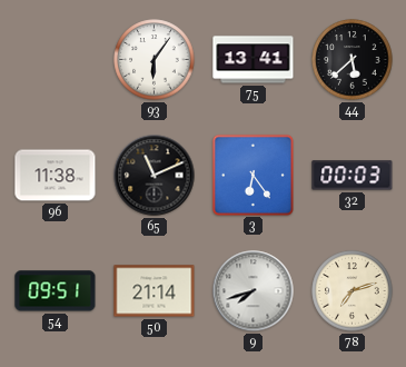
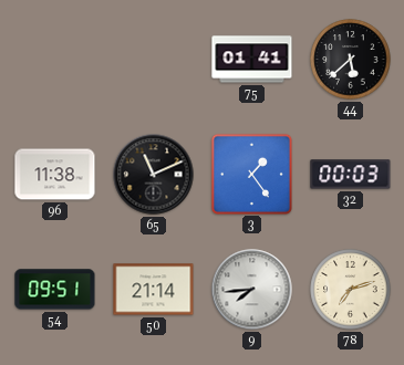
93: 6:06 -> none
75: 13:41 -> 01:41
3: 6:24 -> 1:24
9: 7:42 -> 7:44
